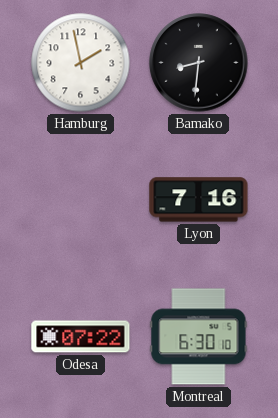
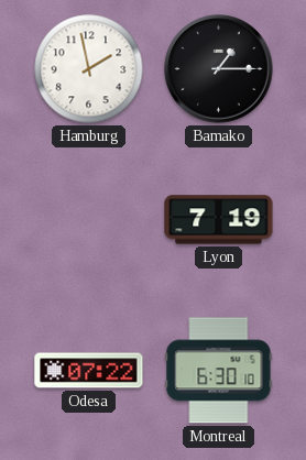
Bamako: 8:31 -> 1:15
Lyon: 7:16 -> 7:19
